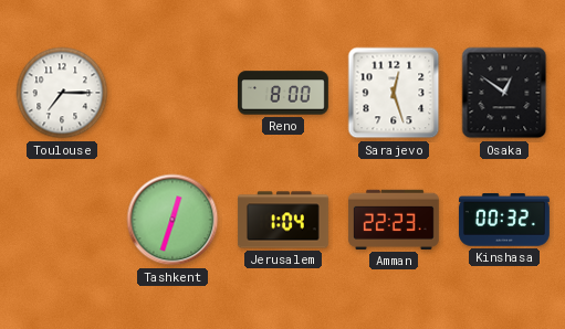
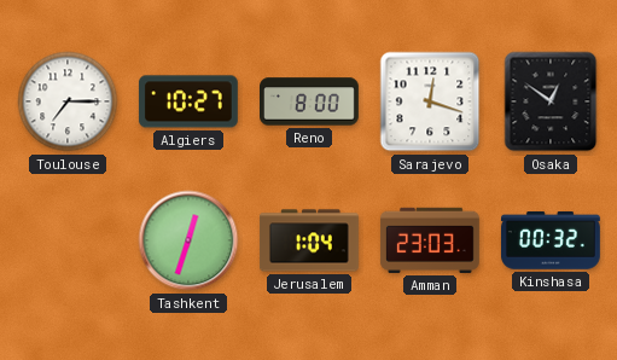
Algiers: none -> 10:27
Sarajevo: 12:27 -> 12:18
Amman: 22:23 -> 23:03
